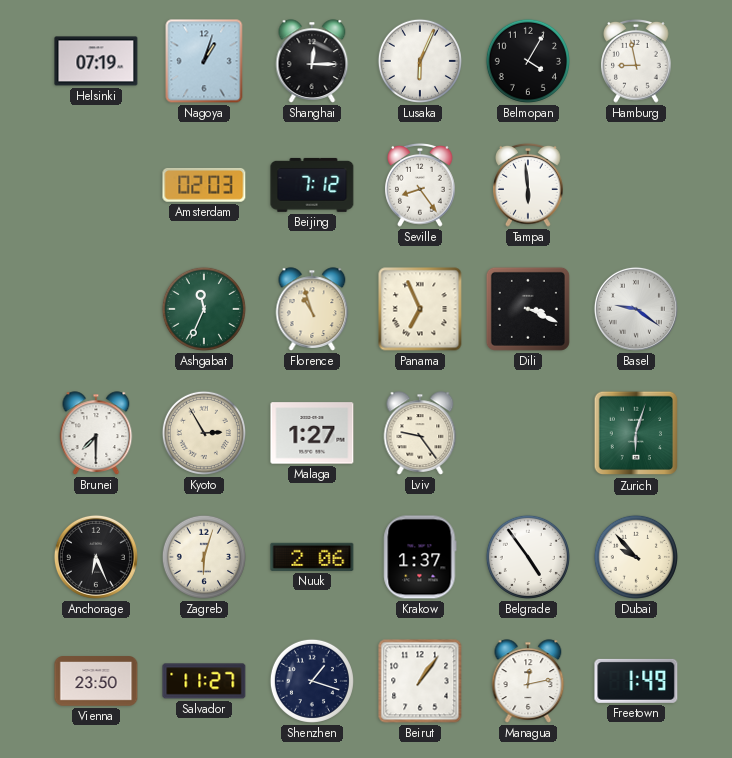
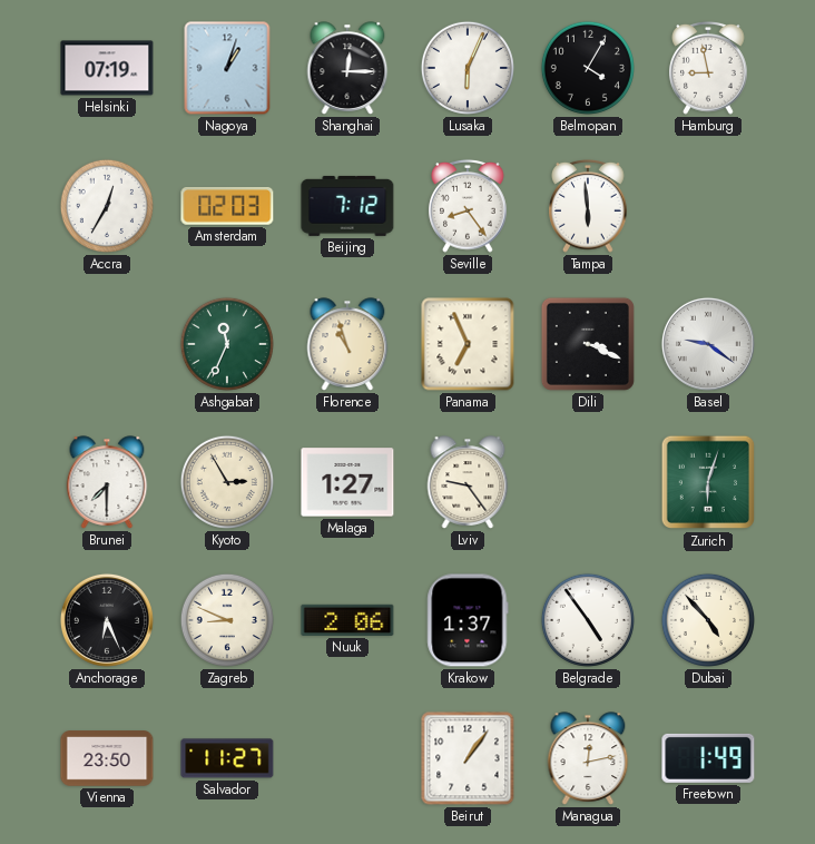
Accra: none -> 12:35
Zagreb: 6:03 -> 8:49
Dubai: 9:53 -> 4:53
Shenzhen: 1:18 -> none
